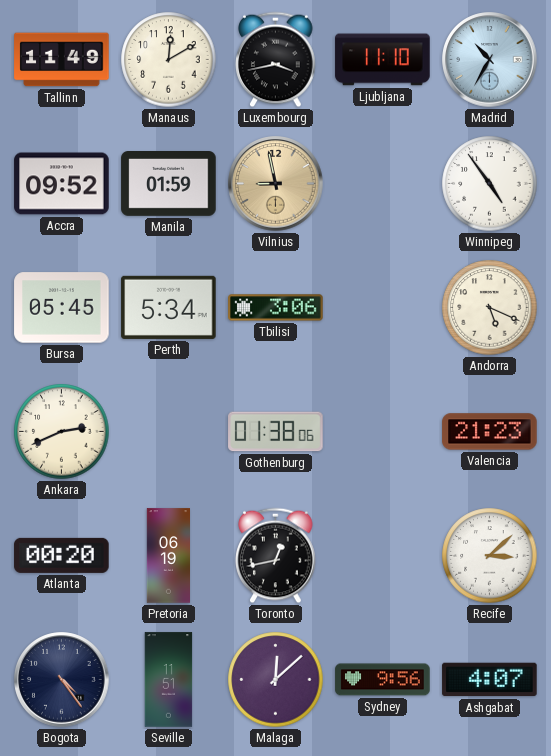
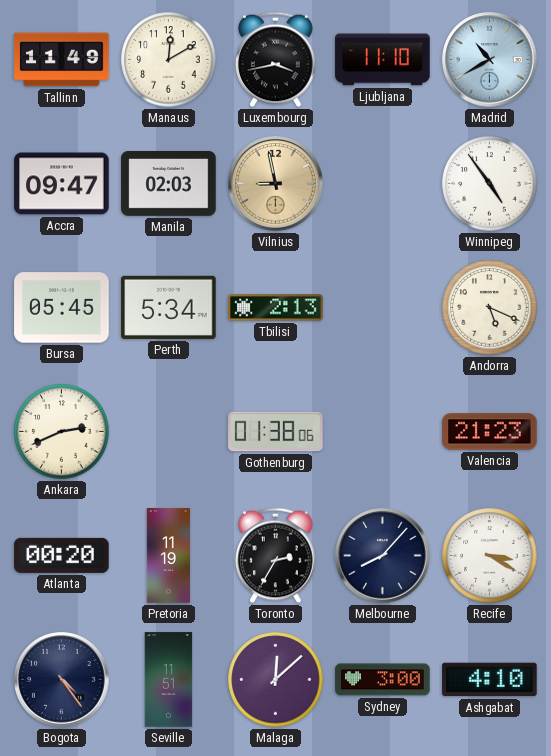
Madrid: 10:35 -> 10:40
Accra: 09:52 -> 09:47
Manila: 01:59 -> 02:03
Tbilisi: 3:06 -> 2:13
Pretoria: 06:19 -> 11:19
Toronto: 12:43 -> 2:35
Melbourne: none -> 8:07
Recife: 3:08 -> 3:20
Sydney: 9:56 -> 3:00
Ashgabat: 4:07 -> 4:10
